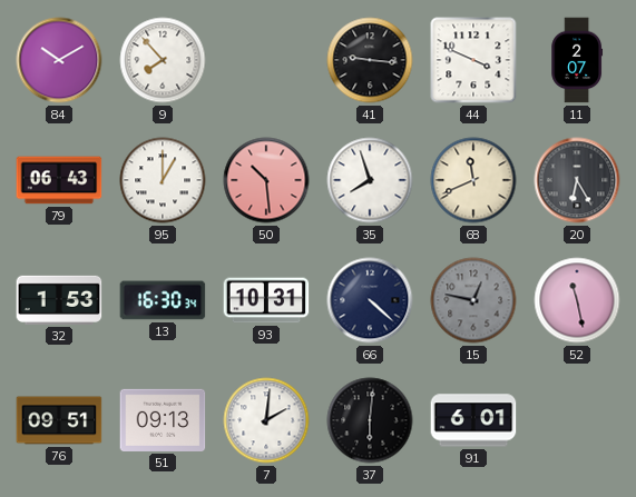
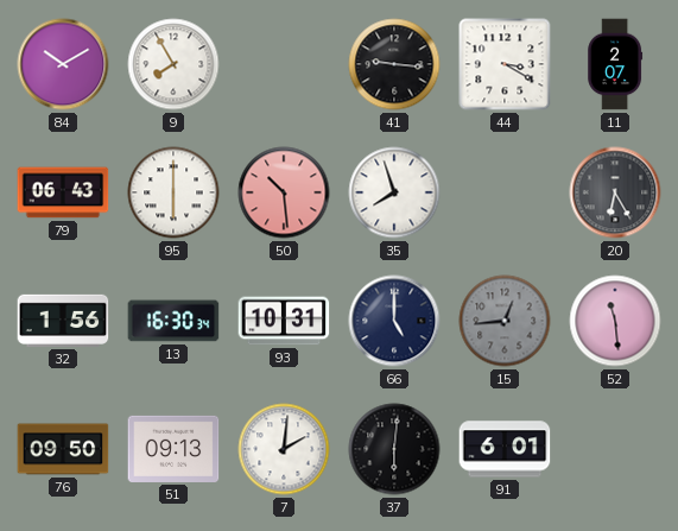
9: 7:53 -> 7:55
44: 3:49 -> 3:20
95: 1:00 -> 6:00
68: 11:41 -> none
32: 1:53 -> 1:56
66: 4:22 -> 5:00
15: 12:47 -> 12:44
52: 11:28 -> 11:29
76: 09:51 -> 09:50
